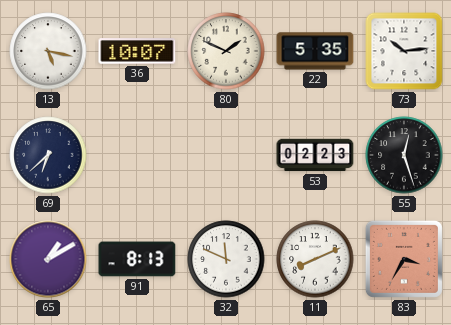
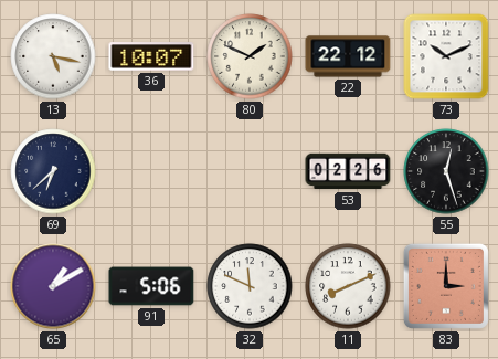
22: 5:35 -> 22:12
73: 10:14 -> 10:11
53: 02:23 -> 02:26
91: 8:13 -> 5:06
83: 3:35 -> 3:00
